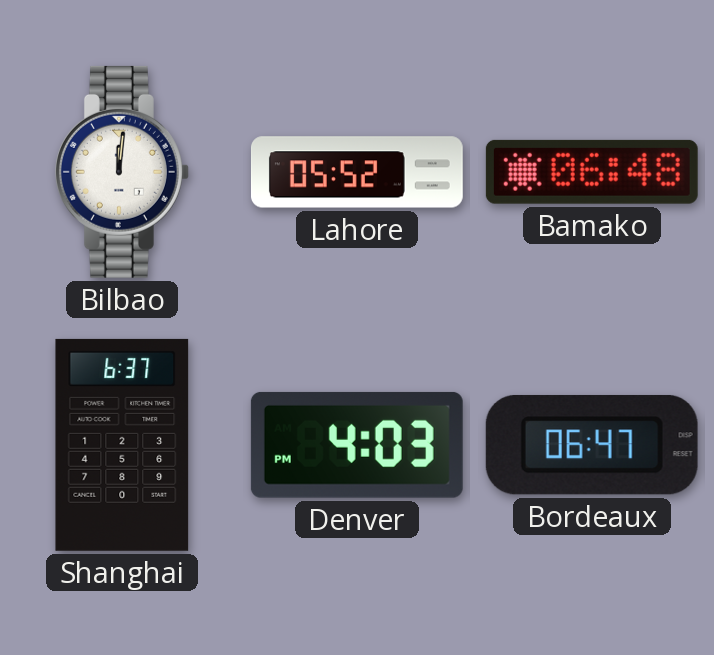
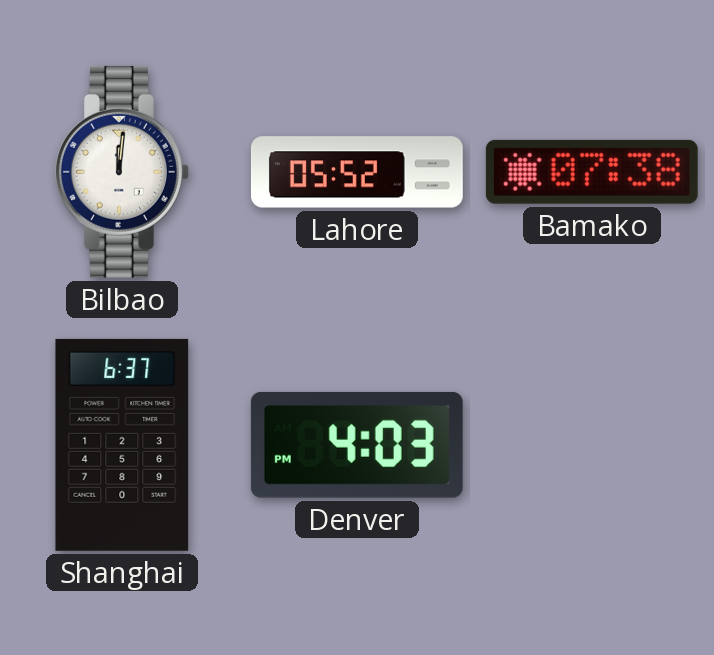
Bamako: 06:48 -> 07:38
Bordeaux: 06:47 -> none
